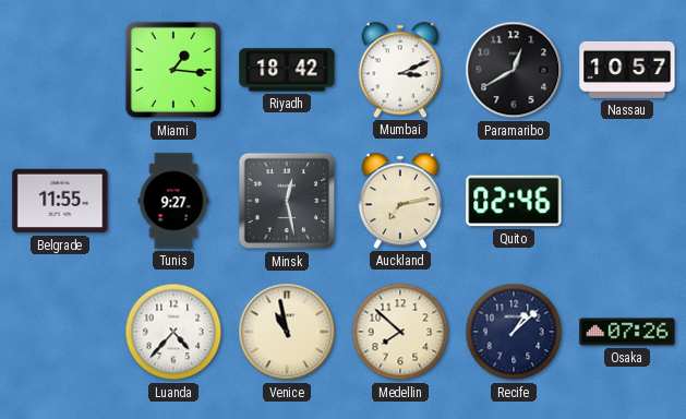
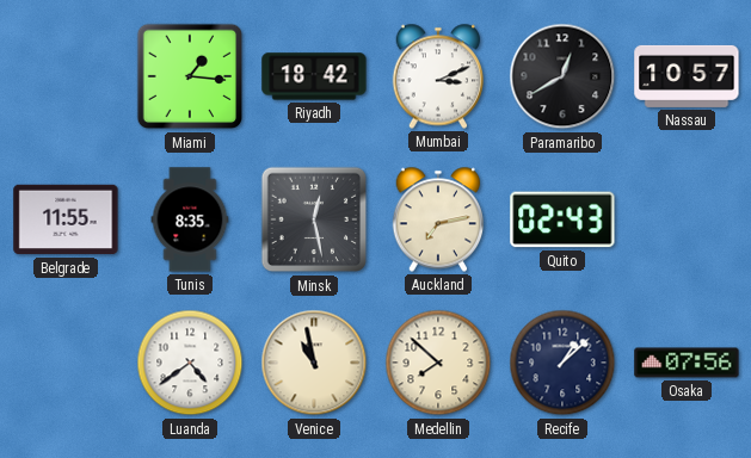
Tunis: 9:27 -> 8:35
Quito: 02:46 -> 02:43
Luanda: 4:37 -> 4:39
Osaka: 07:26 -> 07:56
